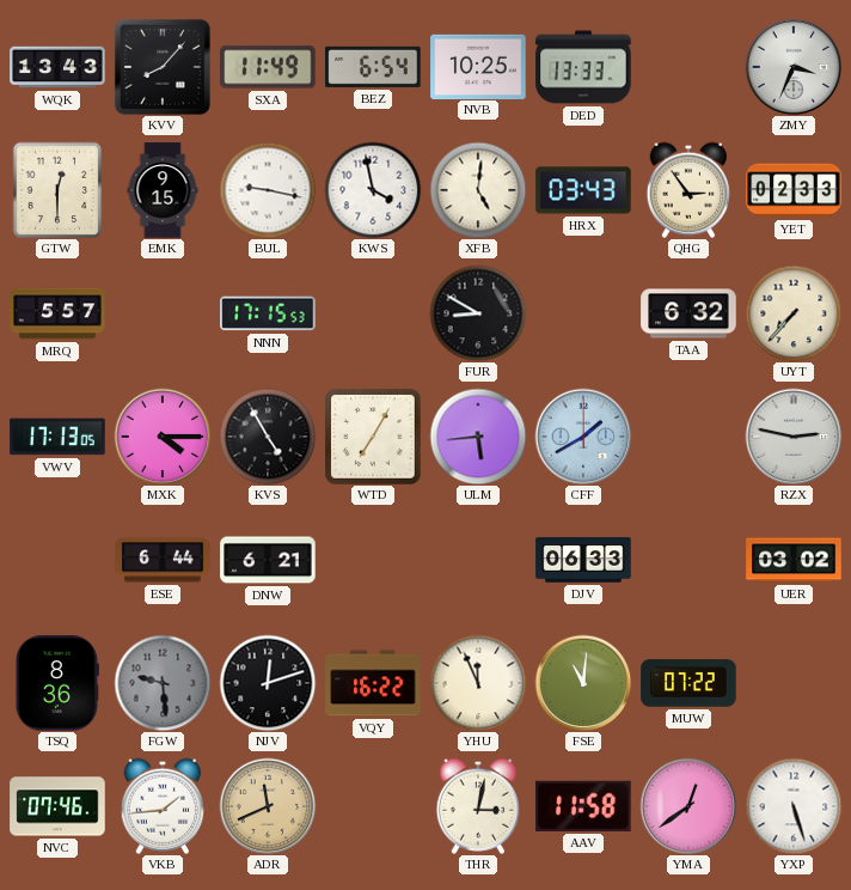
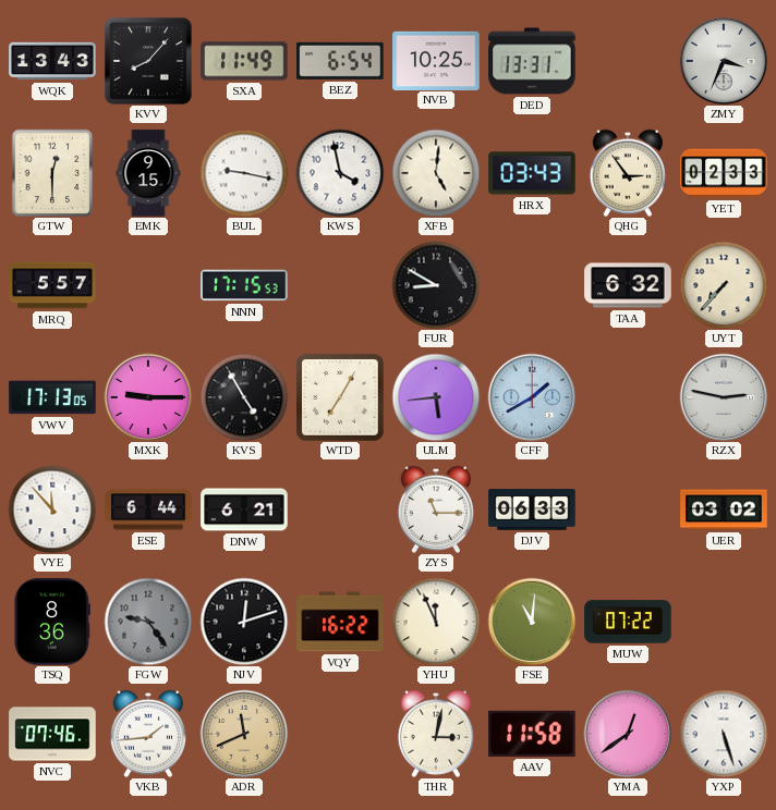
DED: 13:33 -> 13:31
MXK: 4:15 -> 9:15
VYE: none -> 11:53
ZYS: none -> 11:15
FGW: 9:29 -> 9:24
